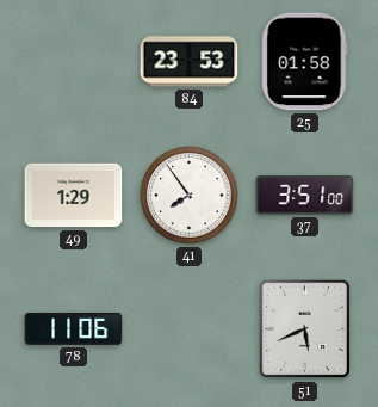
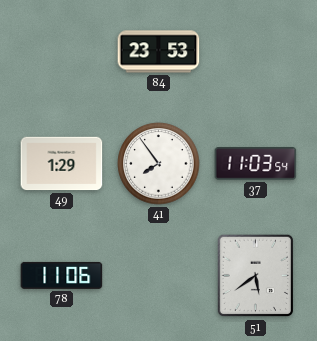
25: 01:58 -> none
37: 3:51 -> 11:03
51: 5:41 -> 5:39
